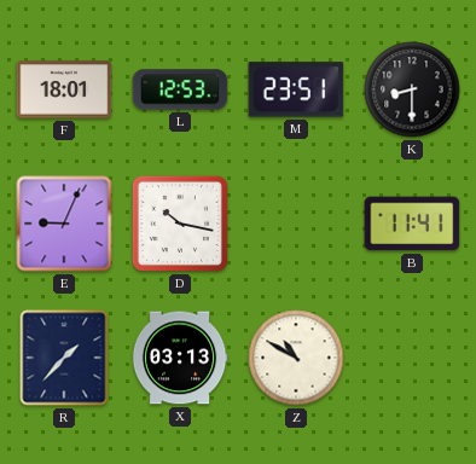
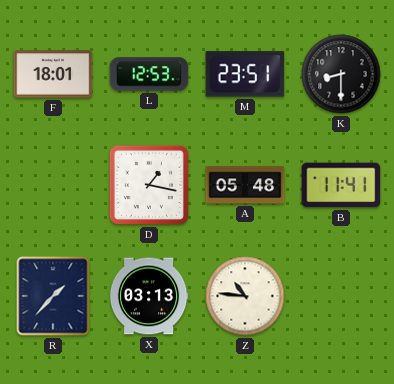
E: 9:04 -> none
D: 10:17 -> 1:17
A: none -> 05:48
Z: 10:50 -> 10:46
